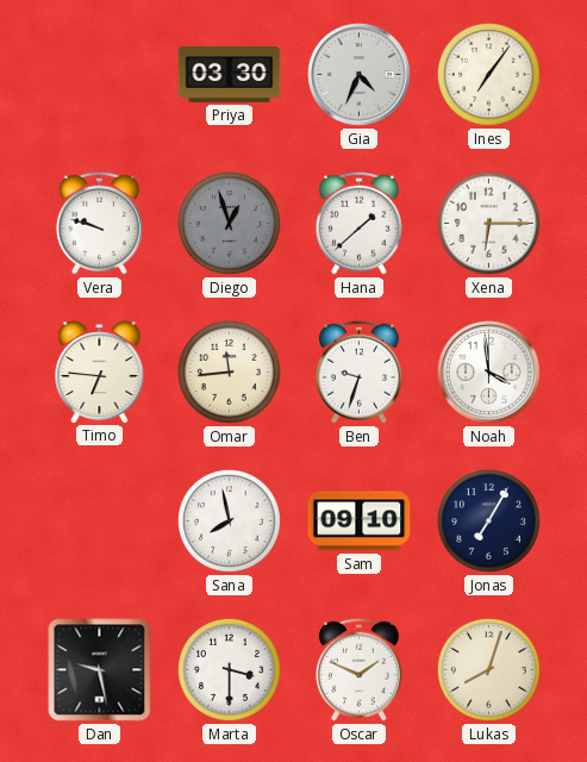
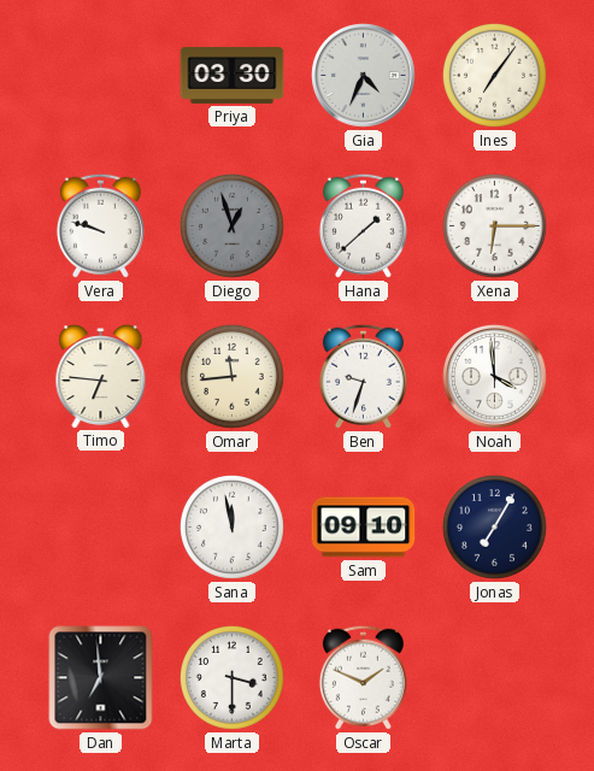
Sana: 7:58 -> 11:58
Dan: 9:28 -> 6:59
Lukas: 8:03 -> none
